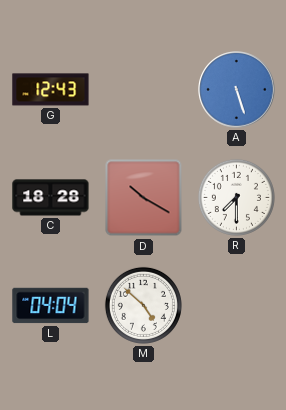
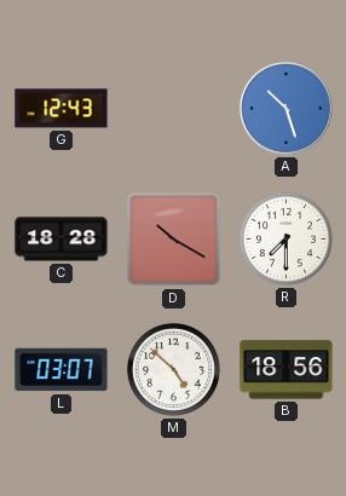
A: 5:27 -> 10:27
L: 04:04 -> 03:07
B: none -> 18:56
